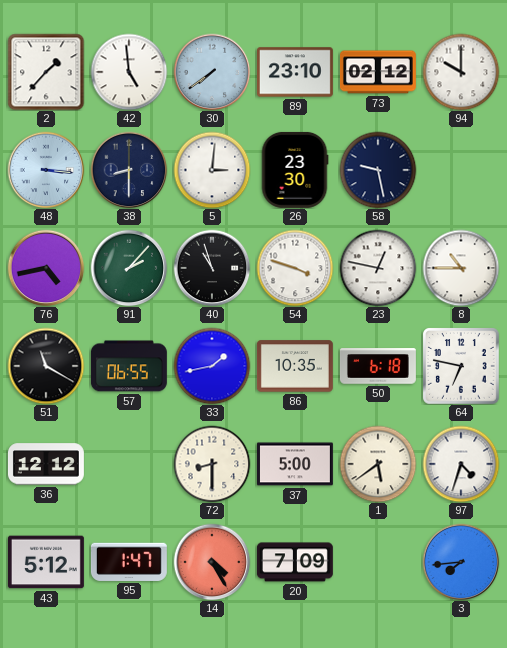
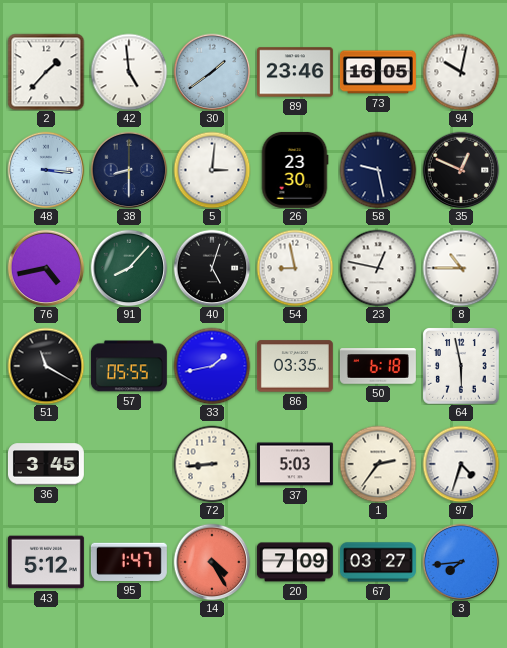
30: 7:39 -> 1:39
89: 23:10 -> 23:46
73: 02:12 -> 16:05
94: 10:00 -> 10:02
35: none -> 12:49
91: 2:07 -> 8:07
40: 10:57 -> 5:03
54: 3:48 -> 8:58
57: 06:55 -> 05:55
86: 10:35 -> 03:35
64: 6:47 -> 5:58
36: 12:12 -> 3:45
72: 8:30 -> 8:44
37: 5:00 -> 5:03
1: 5:39 -> 2:36
67: none -> 03:27
